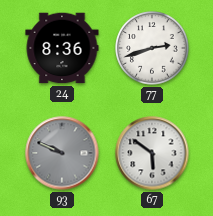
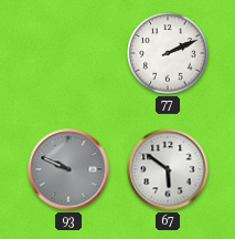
24: 8:36 -> none
77: 2:42 -> 2:11
